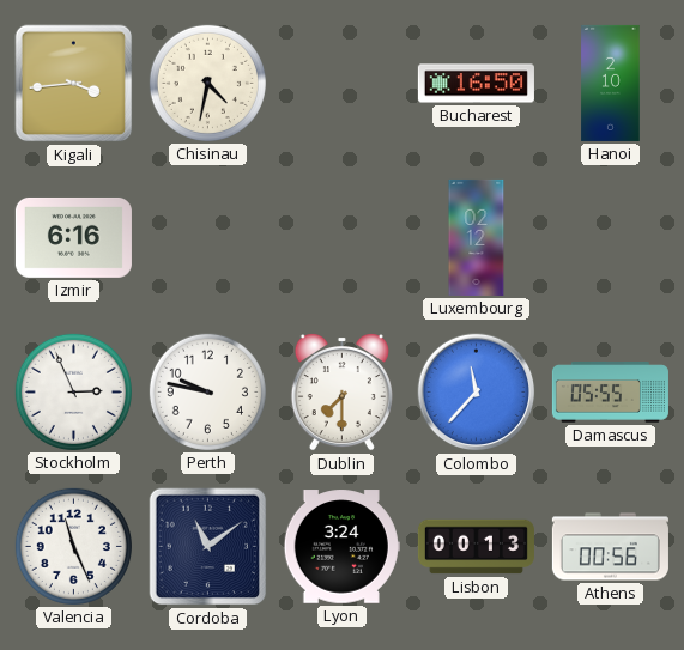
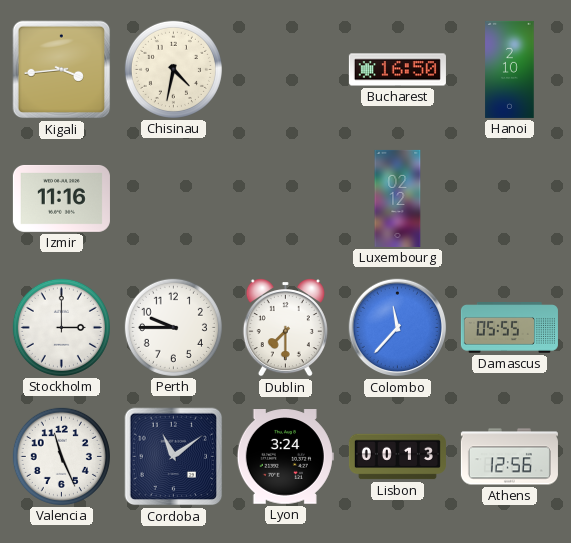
Izmir: 6:16 -> 11:16
Stockholm: 2:56 -> 3:00
Perth: 9:47 -> 9:45
Athens: 00:56 -> 12:56
